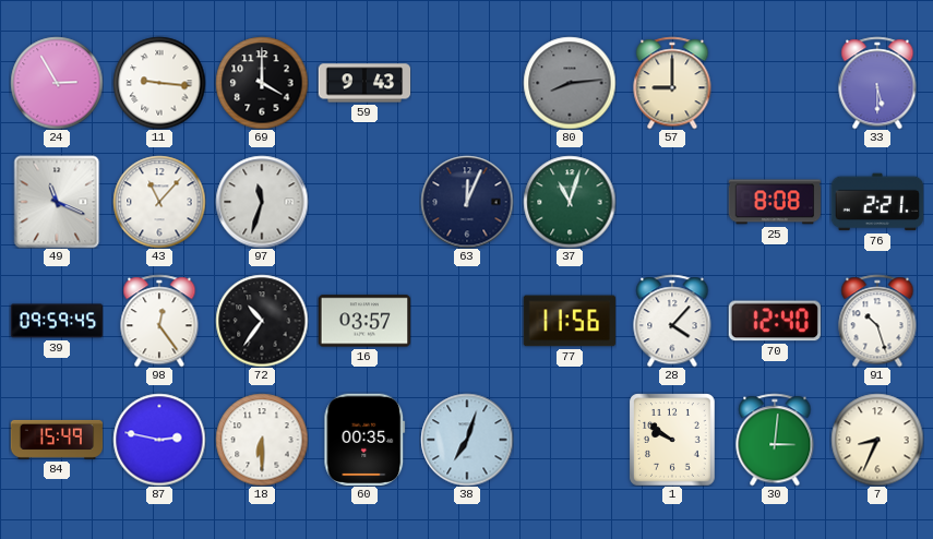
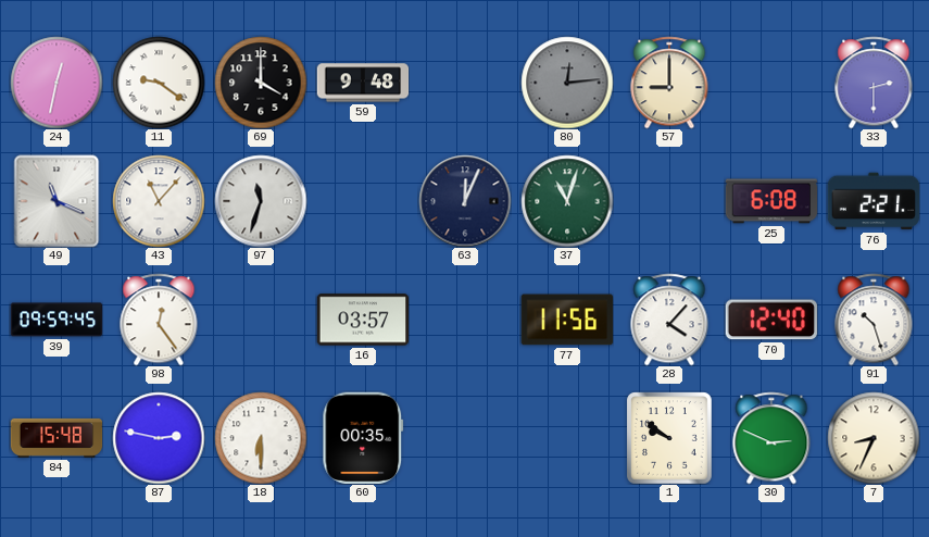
24: 2:55 -> 12:32
11: 9:16 -> 9:21
59: 9:43 -> 9:48
80: 8:14 -> 12:14
33: 5:30 -> 2:30
25: 8:08 -> 6:08
72: 10:36 -> none
84: 15:49 -> 15:48
38: 7:03 -> none
30: 3:01 -> 2:49
